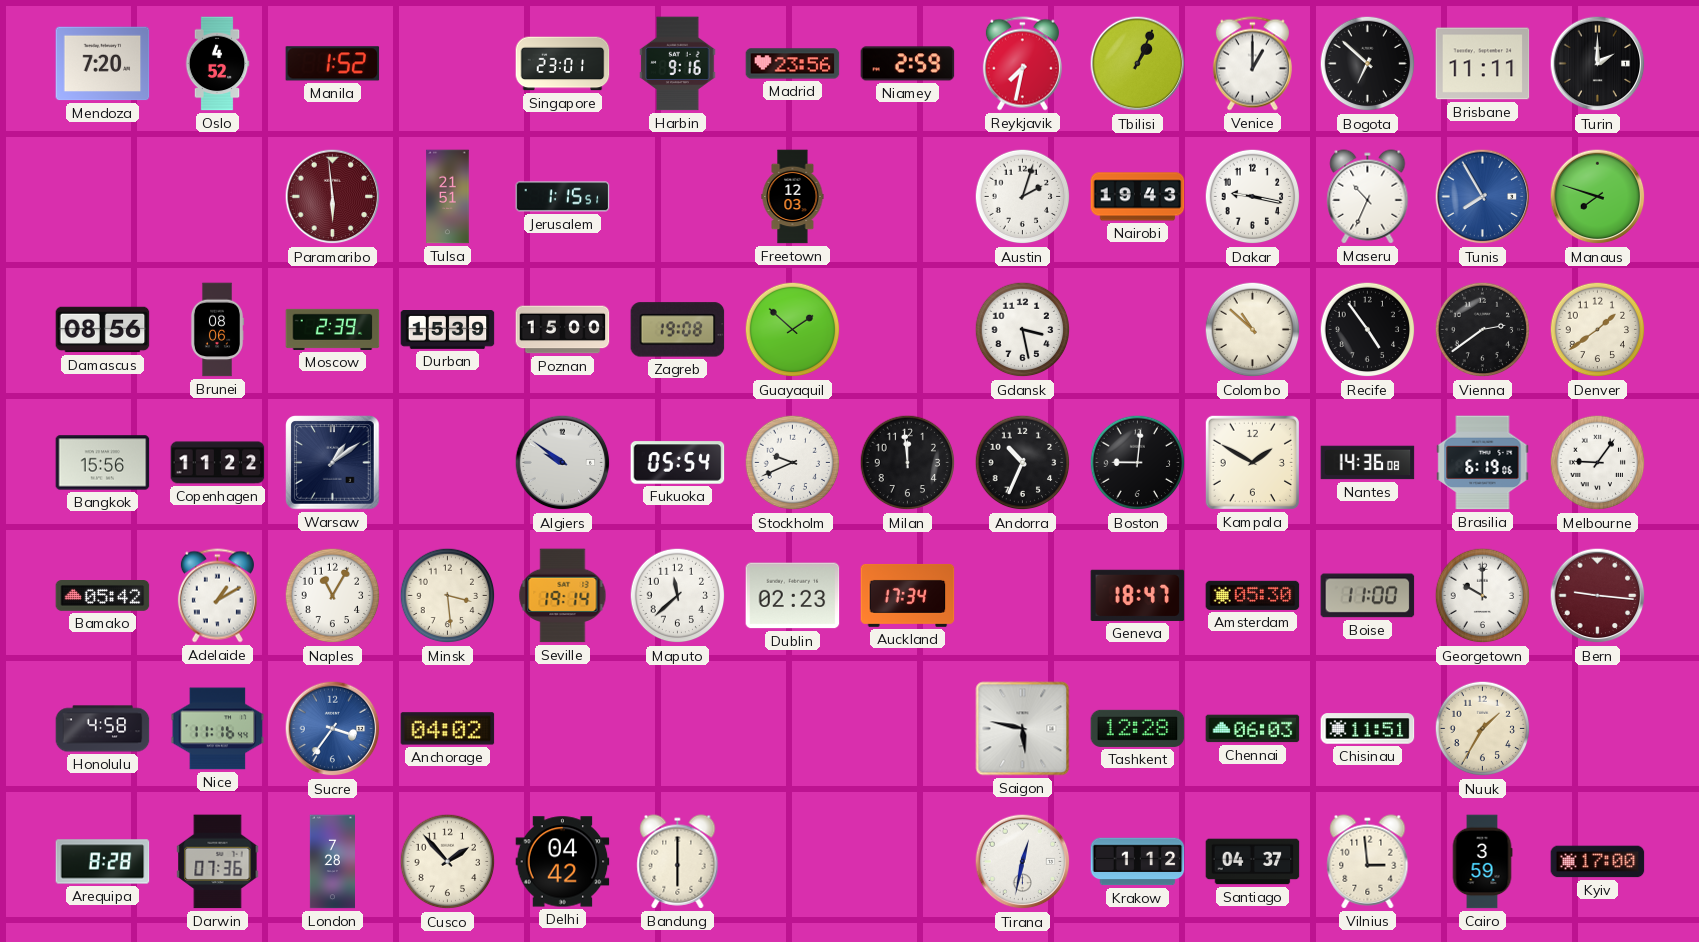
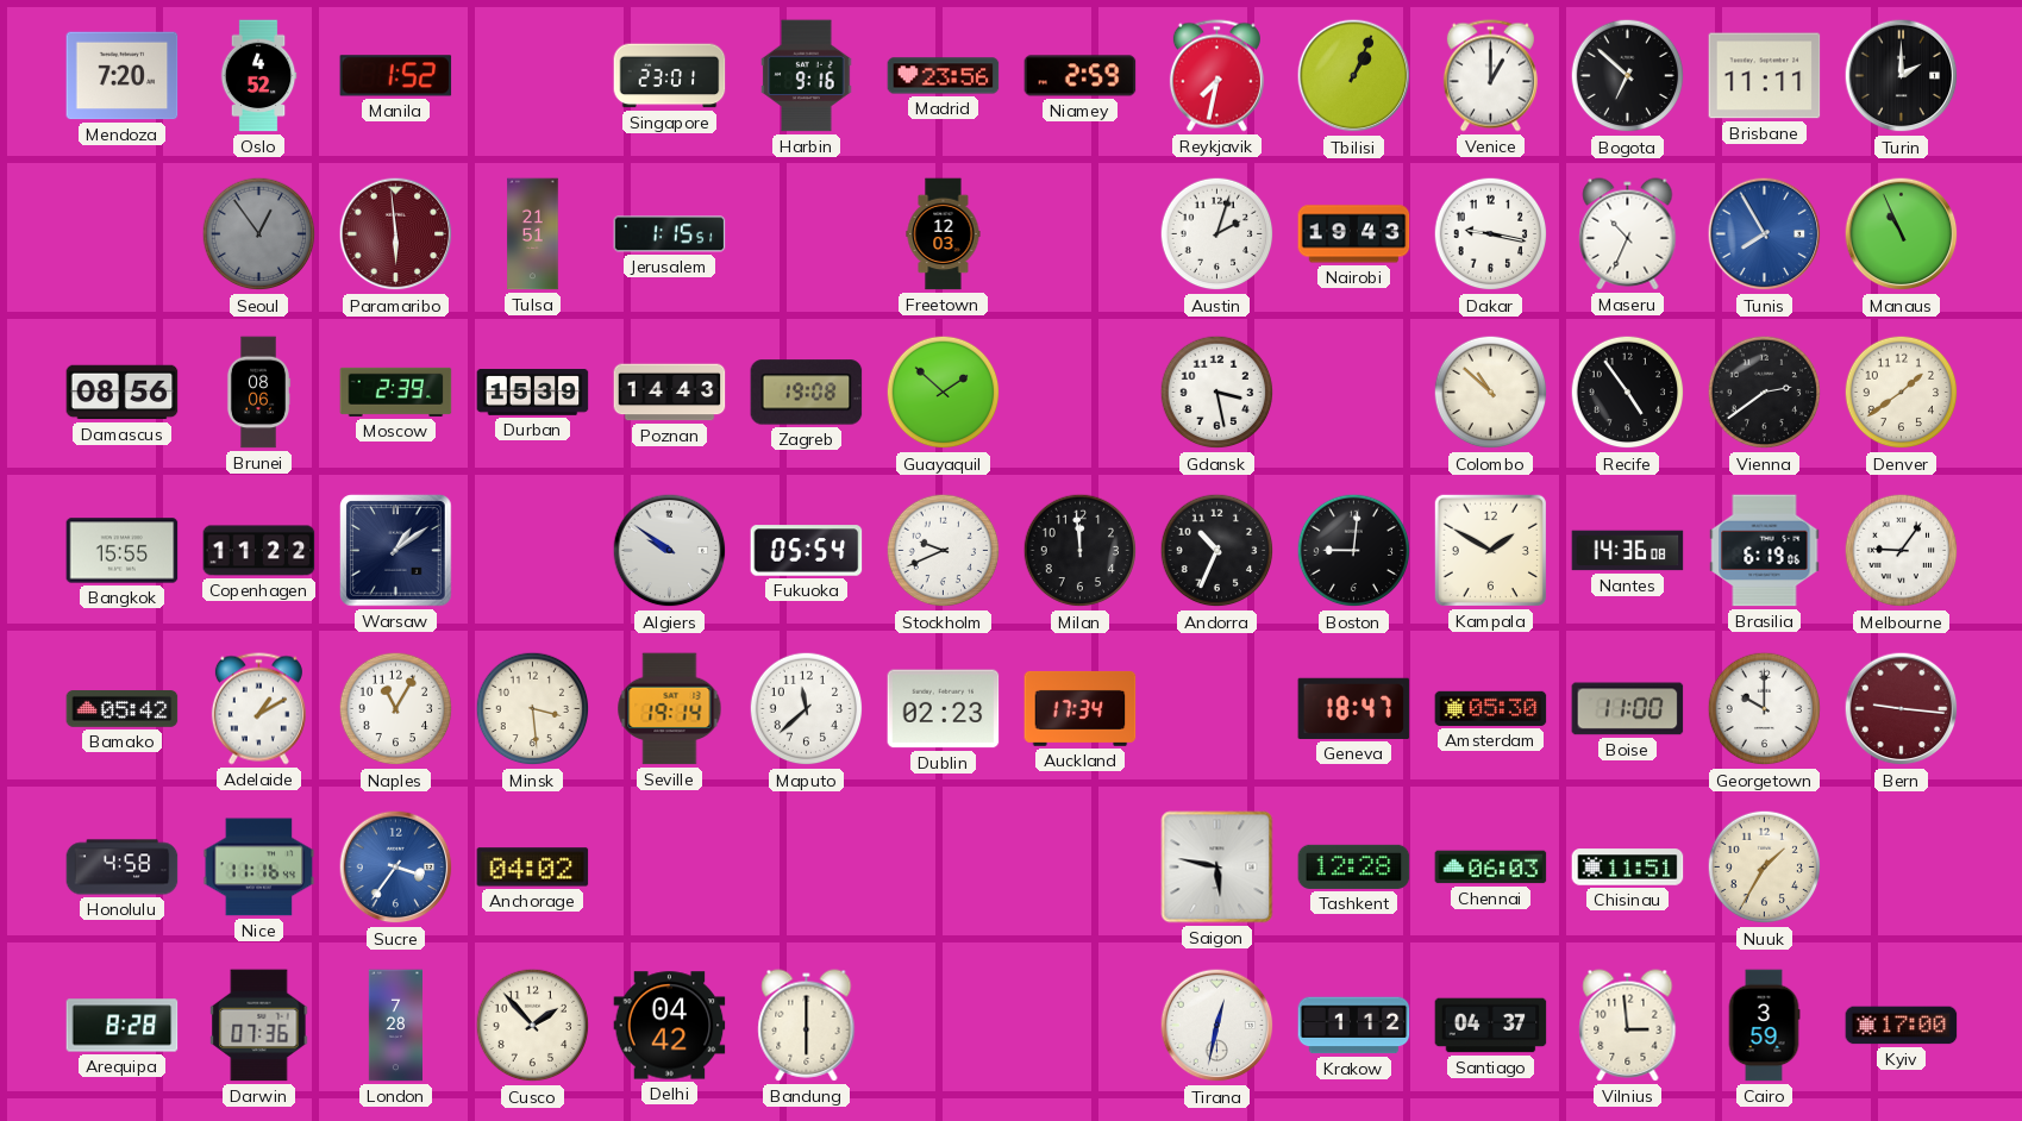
Seoul: none -> 12:54
Manaus: 7:48 -> 10:56
Poznan: 15:00 -> 14:43
Bangkok: 15:56 -> 15:55
